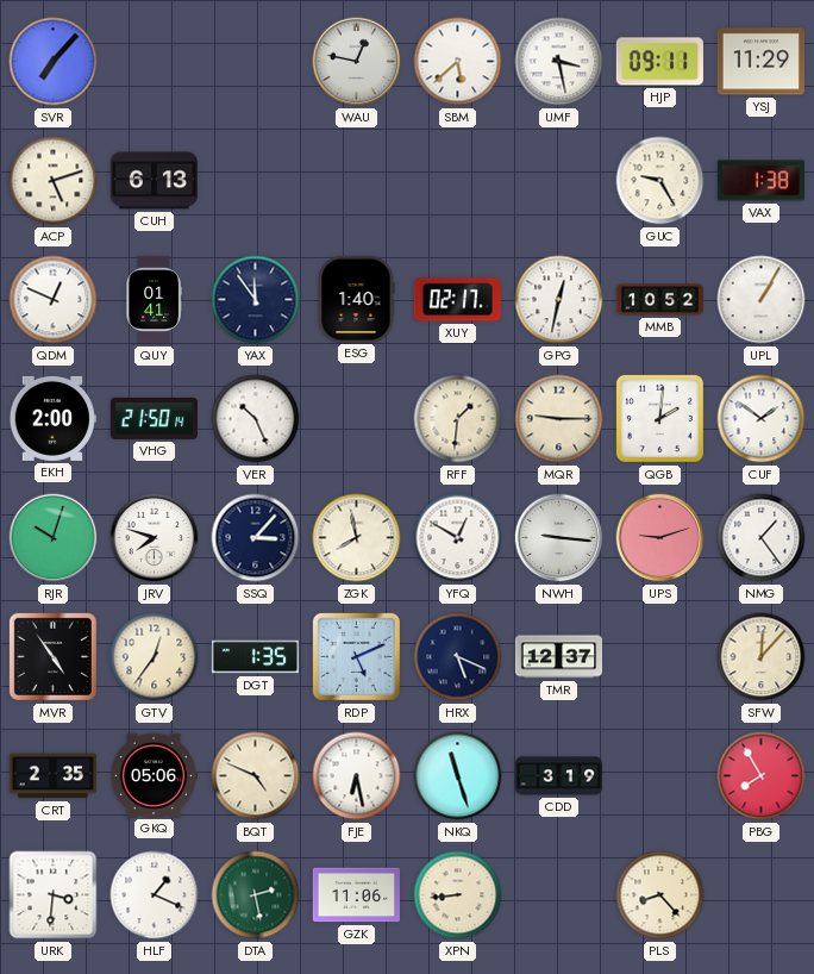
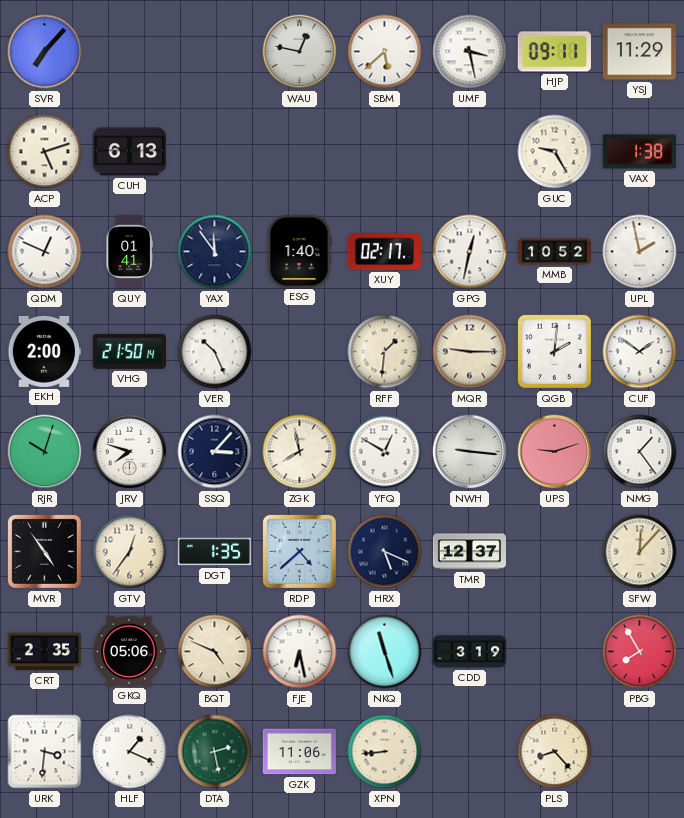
UPL: 1:05 -> 1:58
RDP: 5:11 -> 4:38
